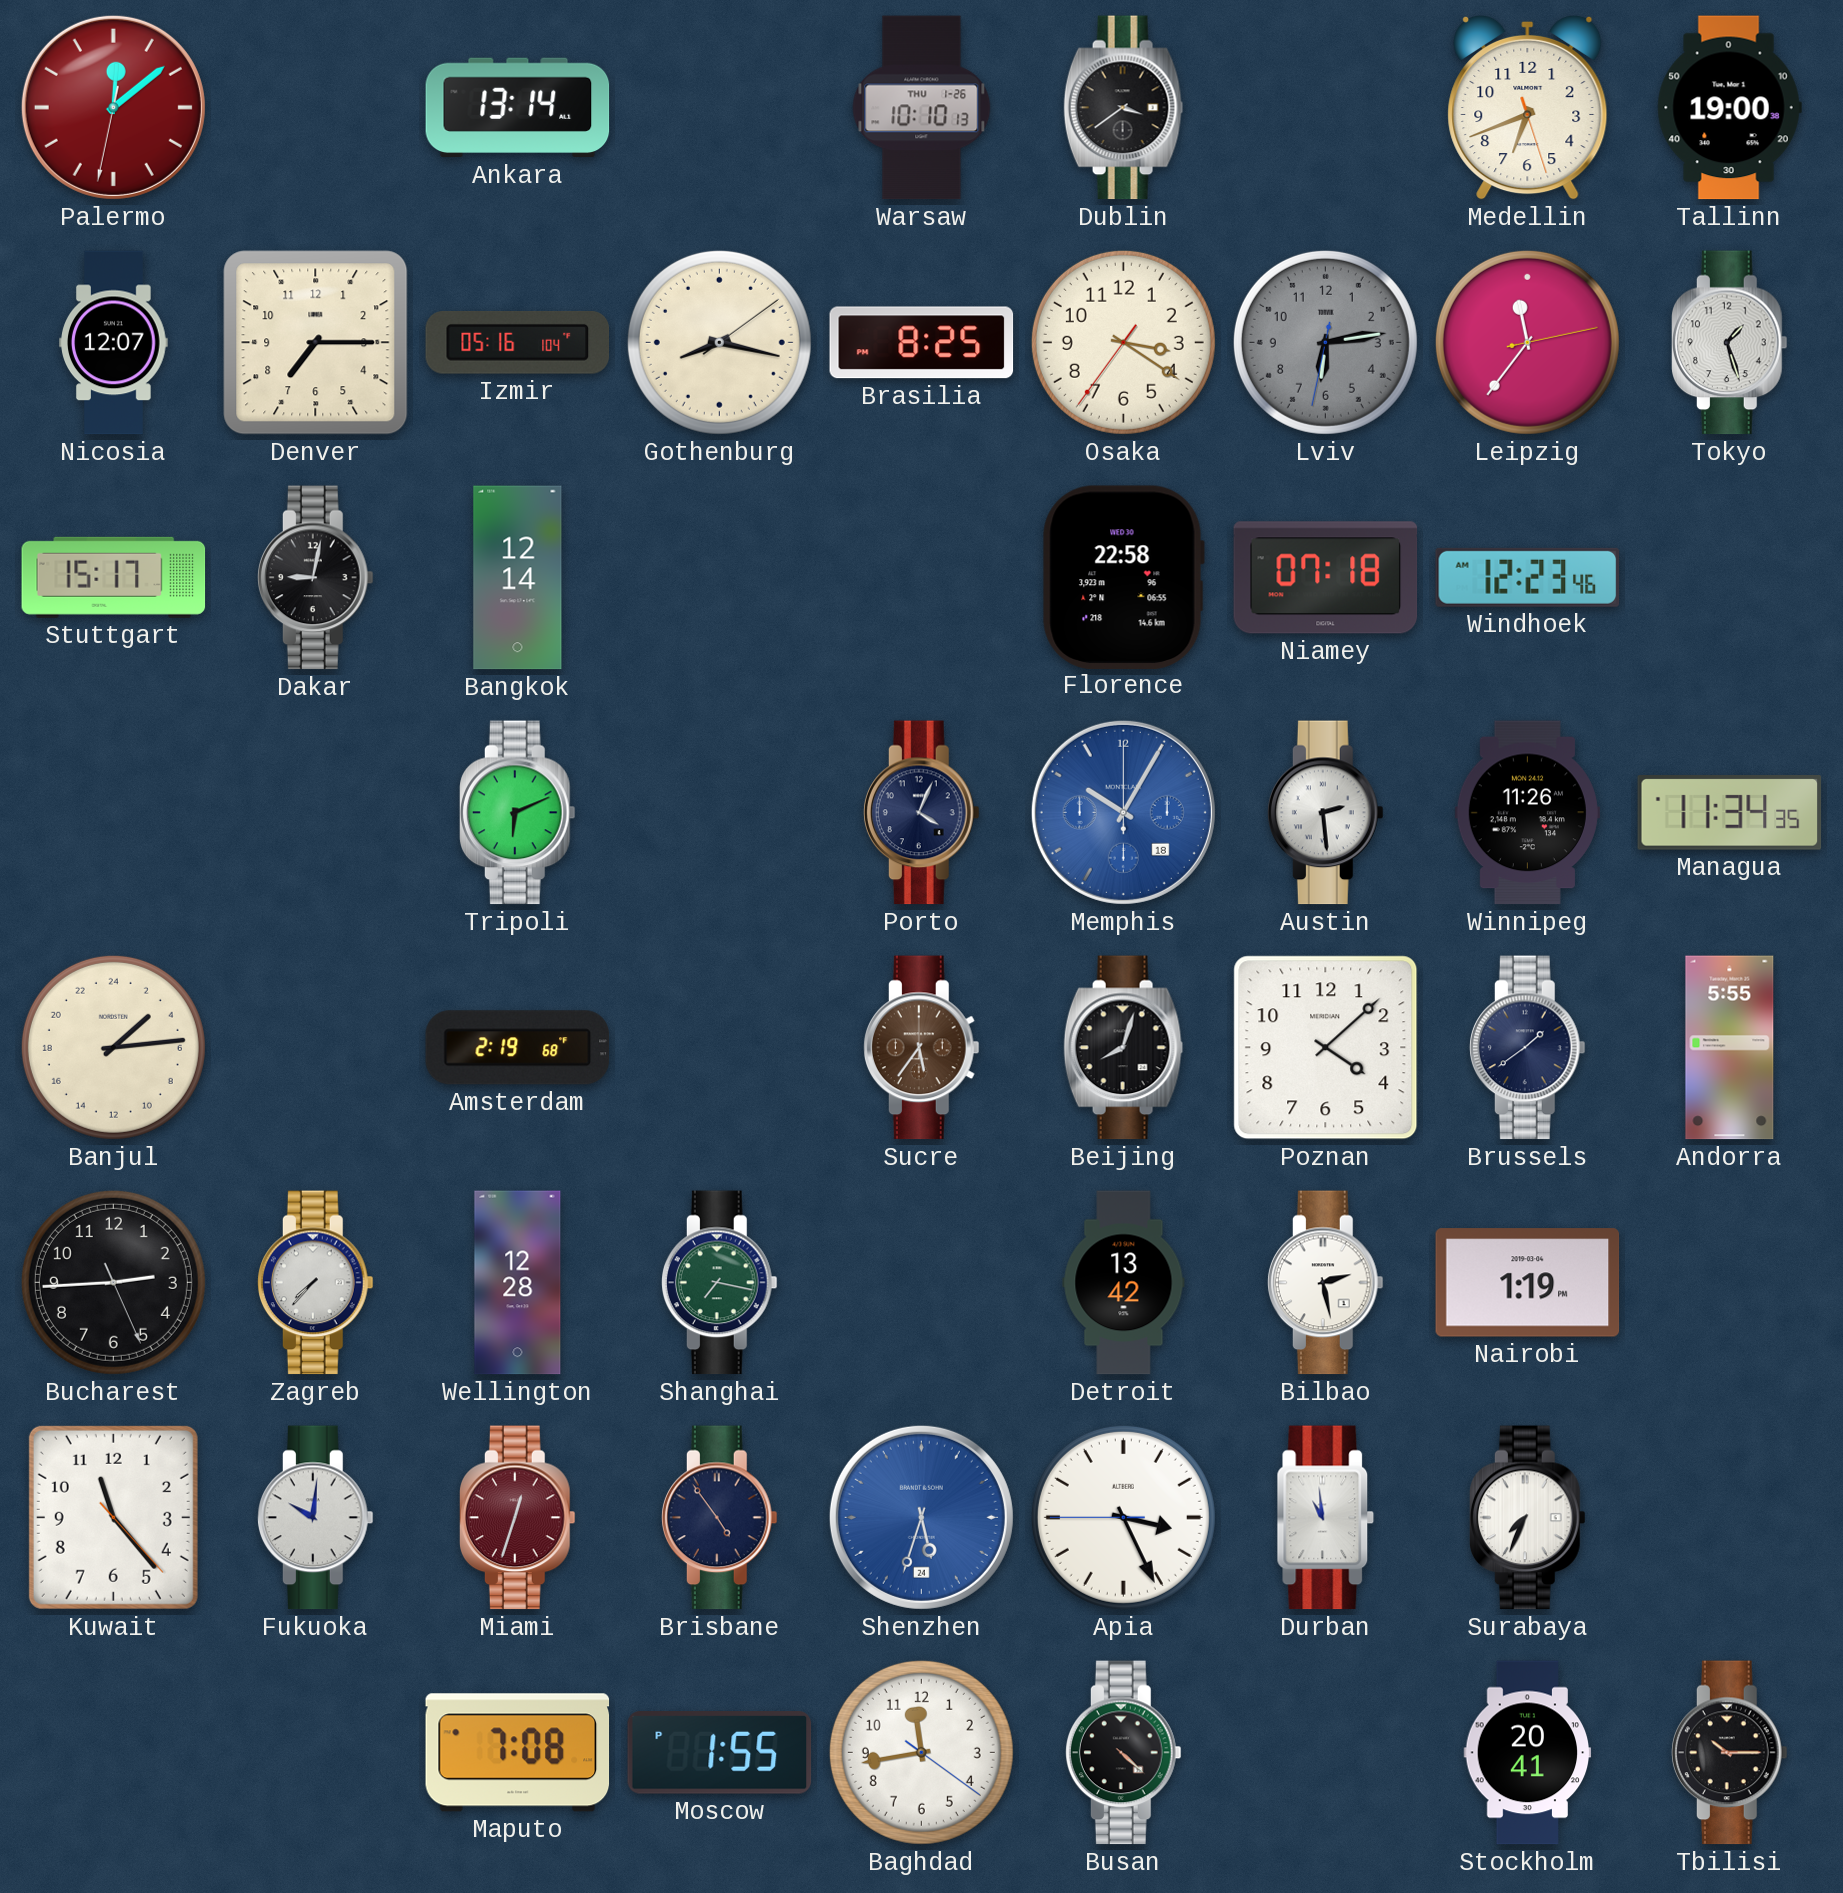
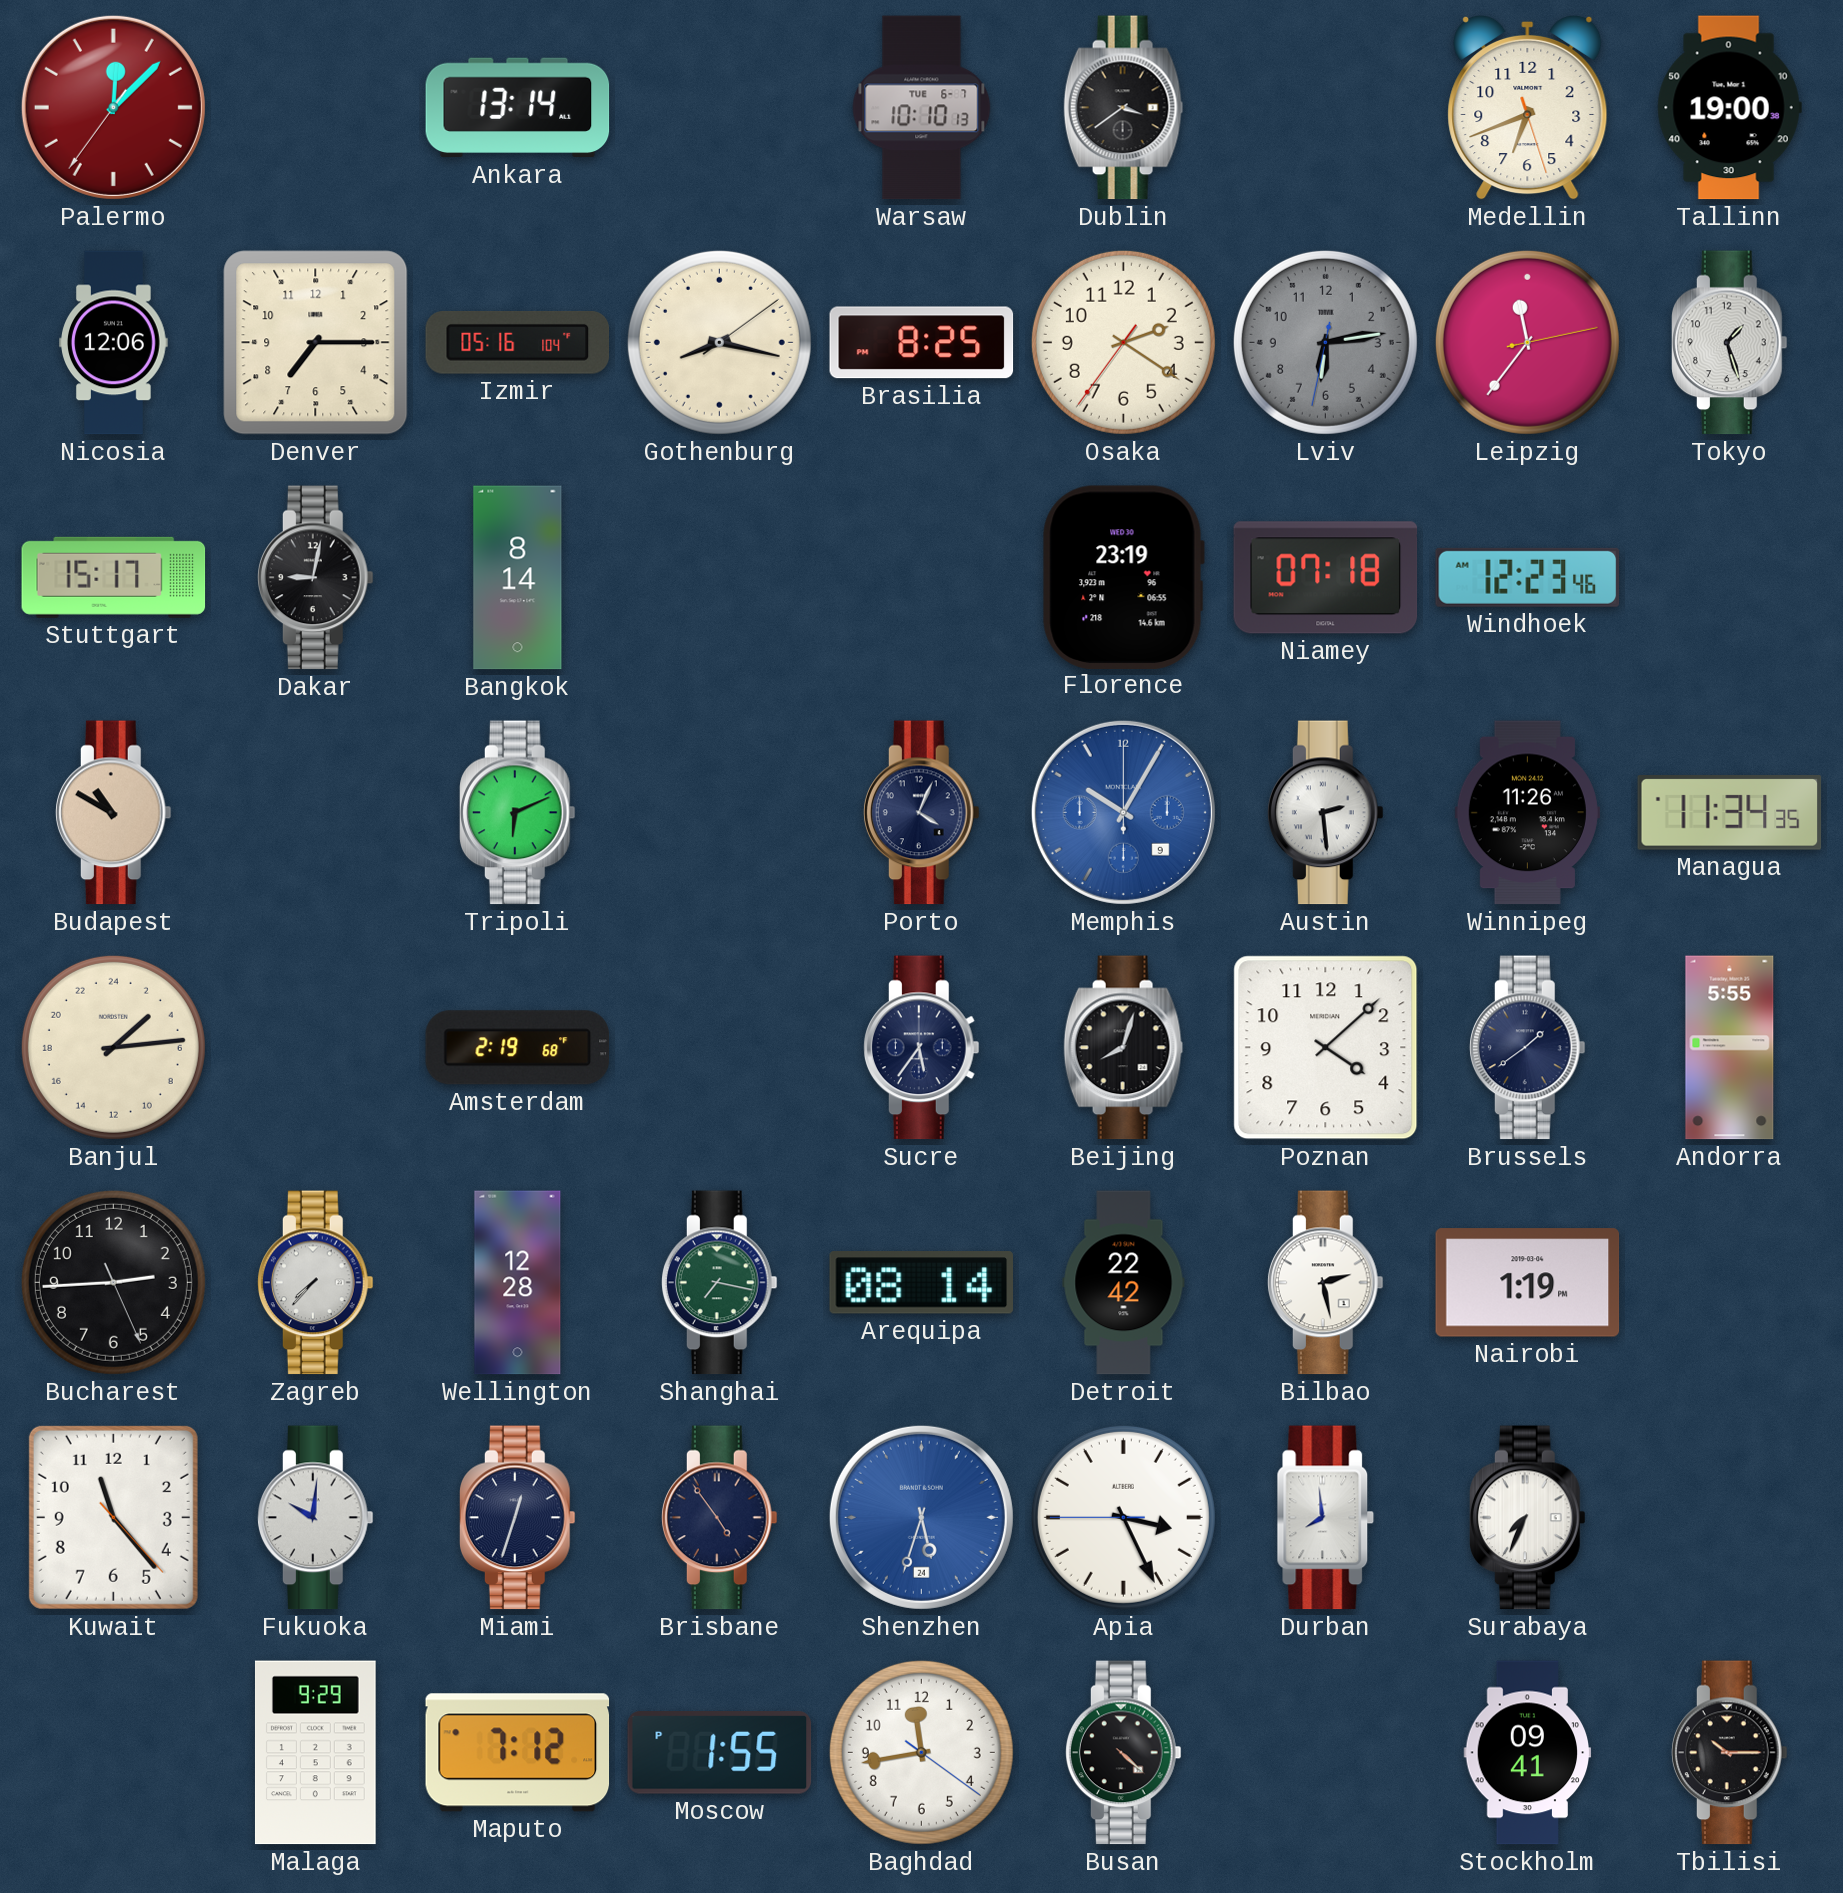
Palermo: 12:08 -> 12:07
Warsaw date: THU 1-26 -> TUE 6-7
Nicosia: 12:07 -> 12:06
Osaka: 3:20 -> 2:20
Bangkok: 12:14 -> 8:14
Florence: 22:58 -> 23:19
Budapest: none -> 10:50
Memphis date: 18 -> 9
Sucre dial: brown -> navy
Arequipa: none -> 08:14
Detroit: 13:42 -> 22:42
Miami dial: burgundy -> navy
Durban: 10:59 -> 7:59
Malaga: none -> 9:29
Maputo: 7:08 -> 7:12
Stockholm: 20:41 -> 09:41
